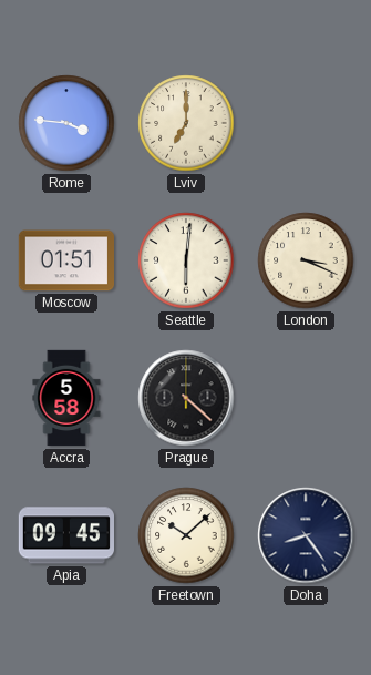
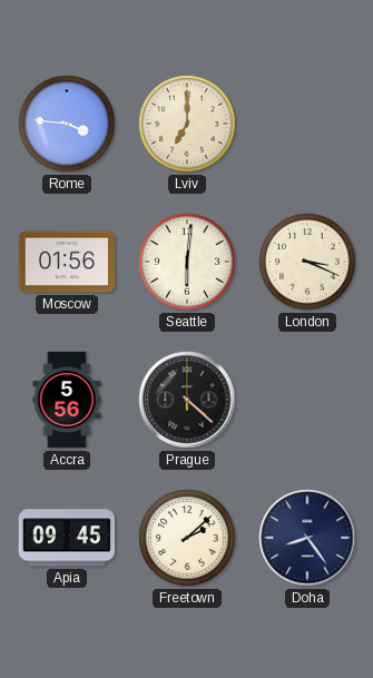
Moscow: 01:51 -> 01:56
Accra: 5:58 -> 5:56
Freetown: 10:08 -> 2:08
